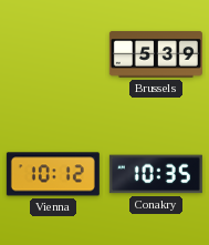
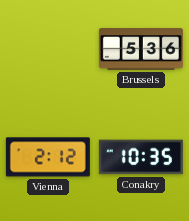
Brussels: 5:39 -> 5:36
Vienna: 10:12 -> 2:12
